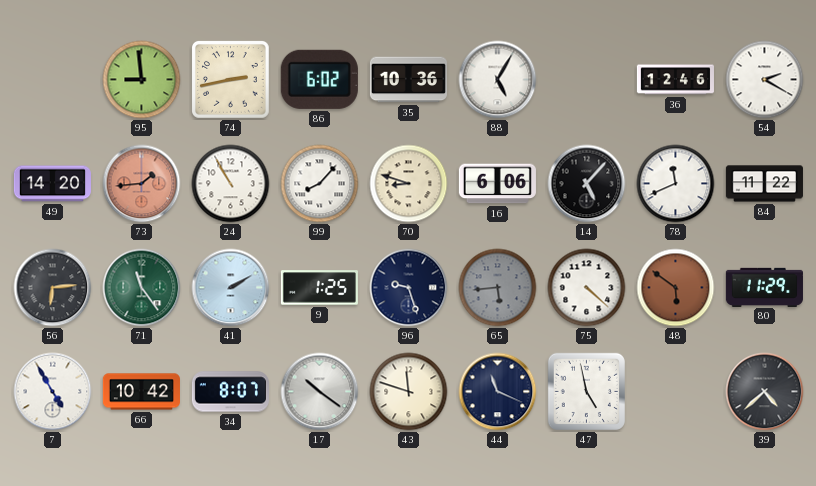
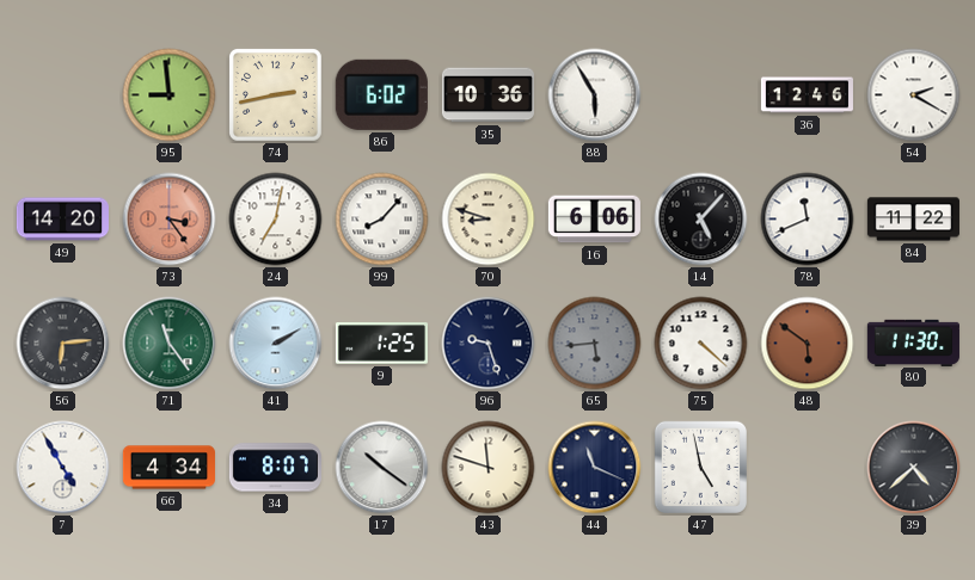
88: 5:05 -> 5:55
73: 1:44 -> 3:24
24: 10:55 -> 7:02
80: 11:29 -> 11:30
66: 10:42 -> 4:34
